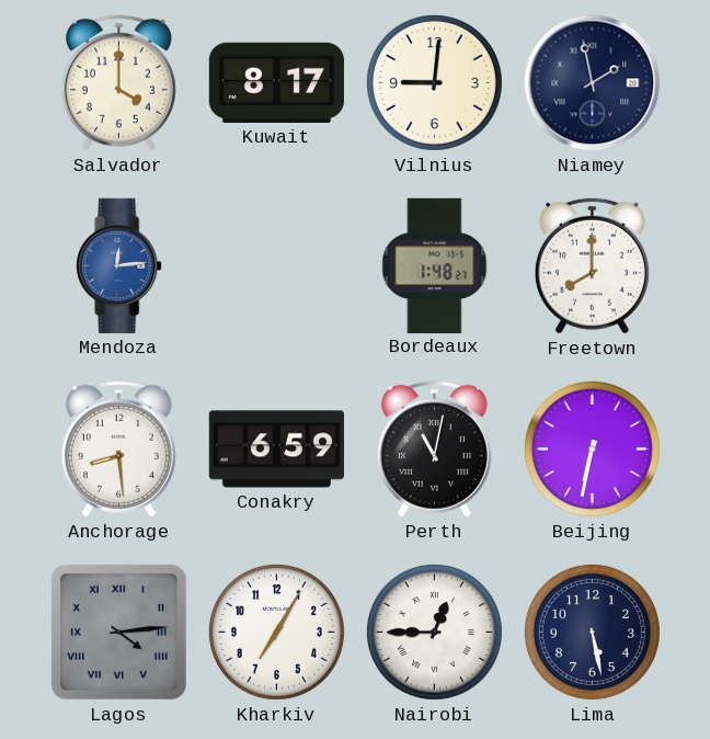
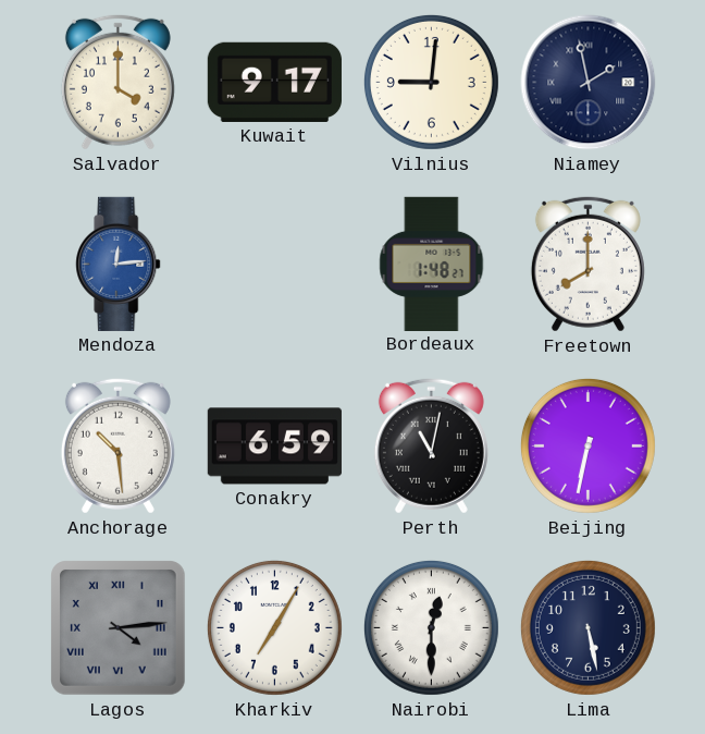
Kuwait: 8:17 -> 9:17
Anchorage: 8:29 -> 10:29
Nairobi: 12:45 -> 12:30
